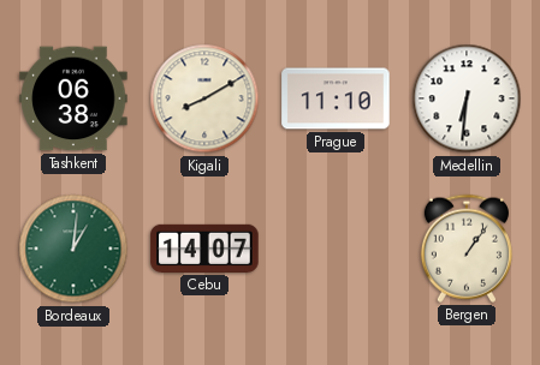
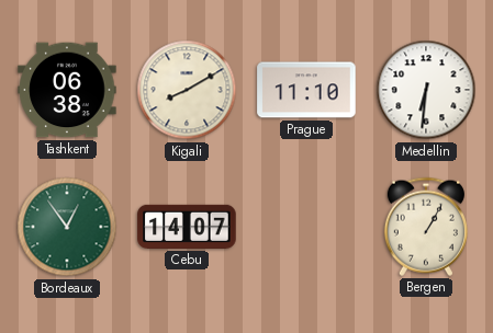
Bordeaux: 1:01 -> 12:54
Bergen: 1:06 -> 1:05
